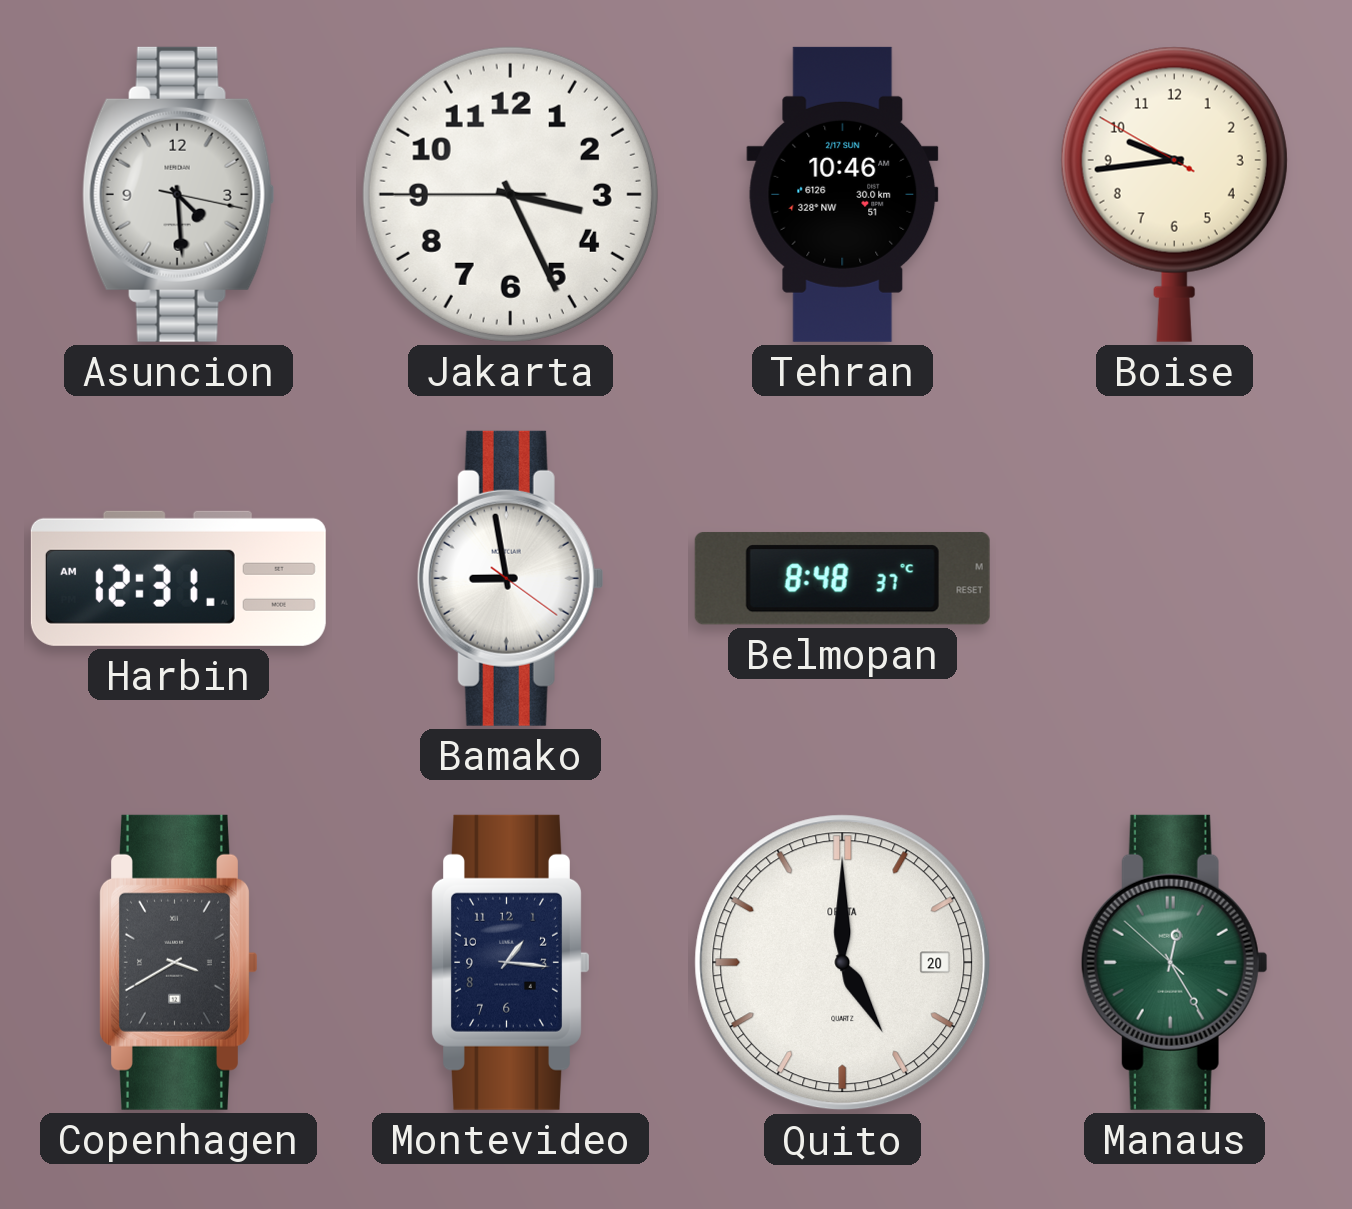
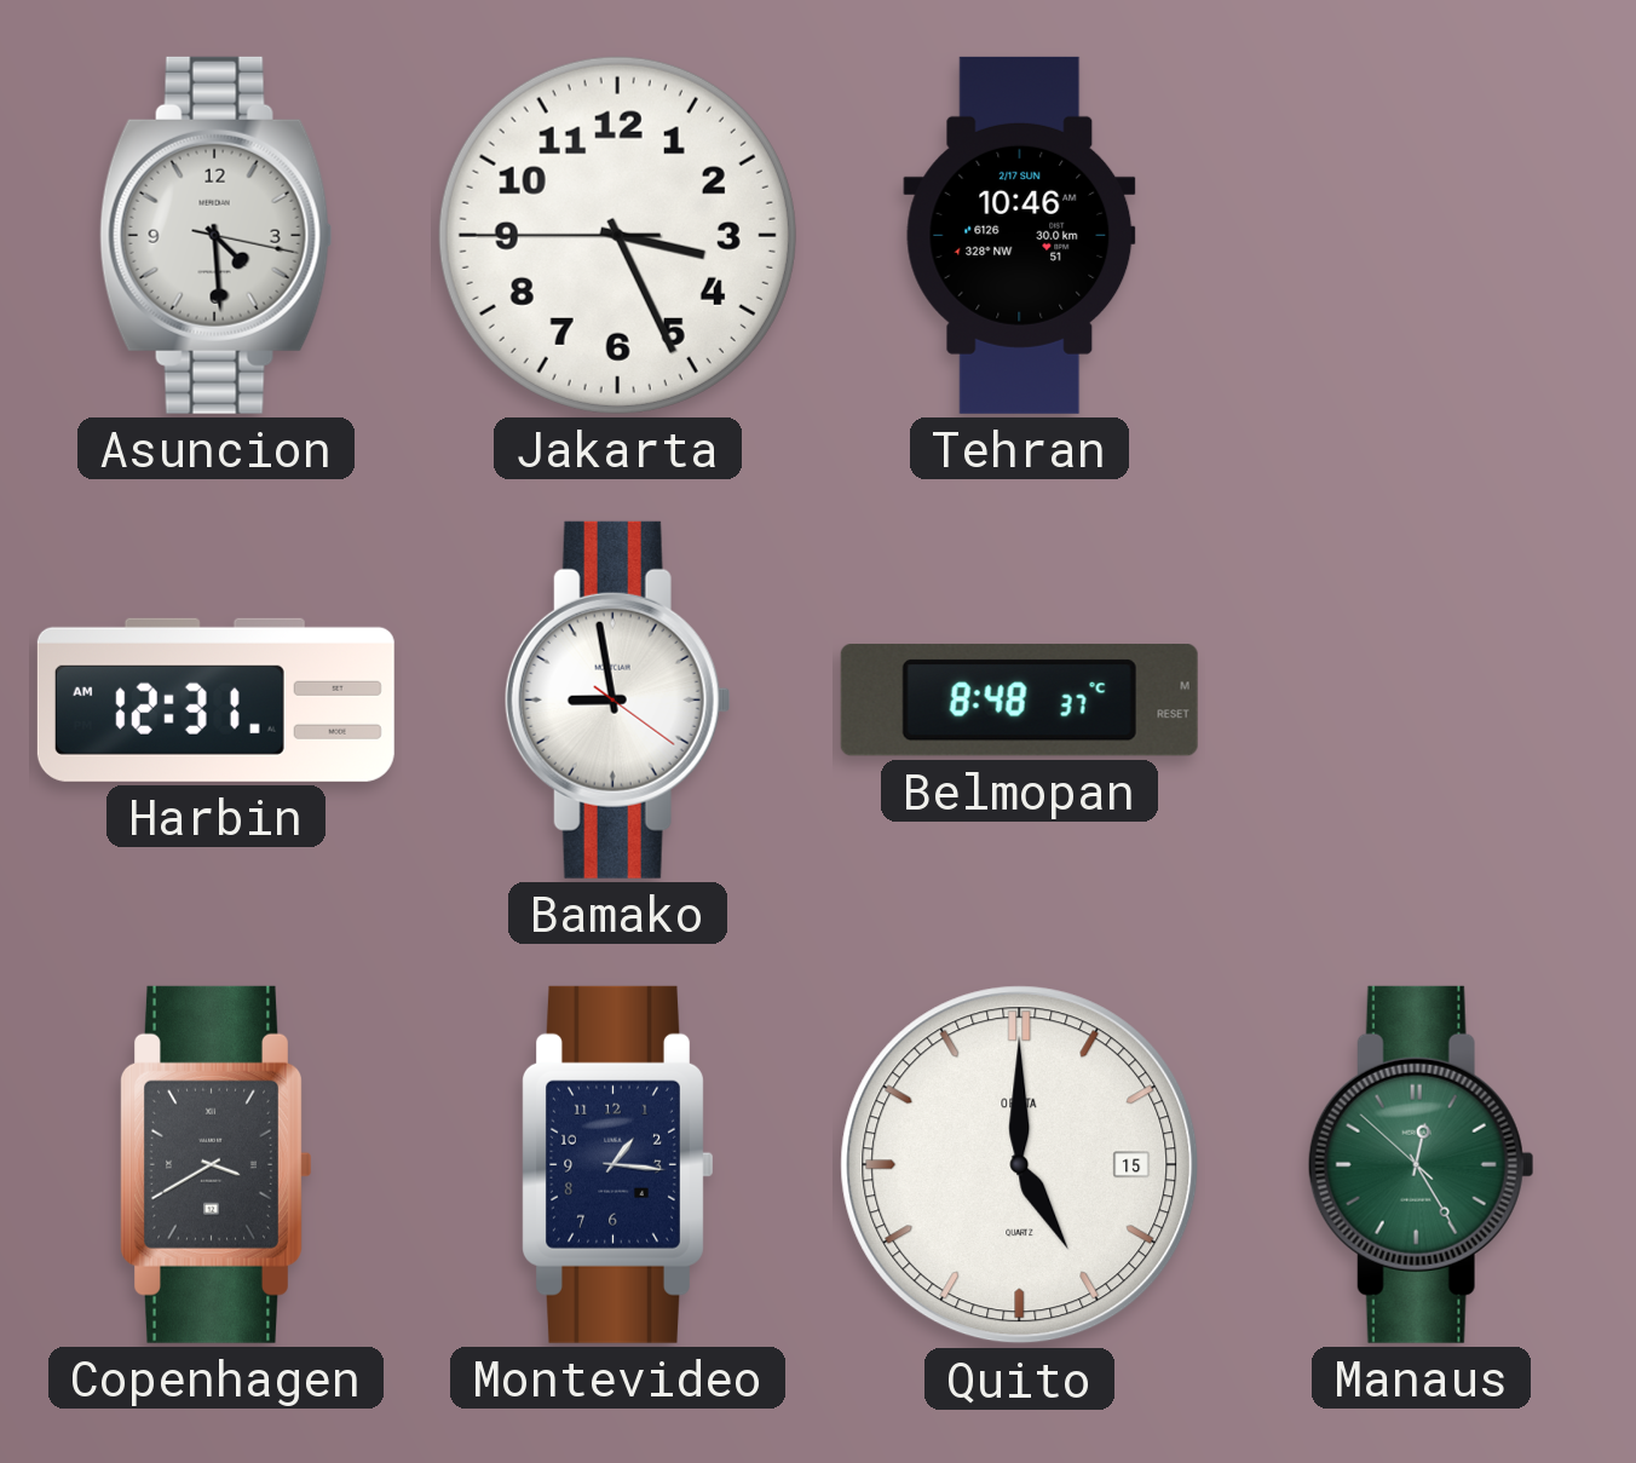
Boise: 9:43 -> none
Quito date: 20 -> 15
